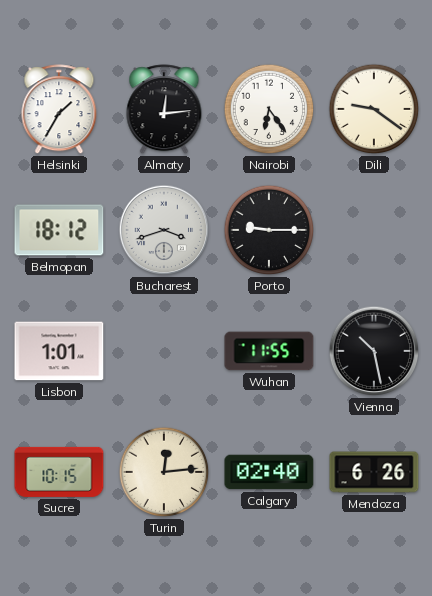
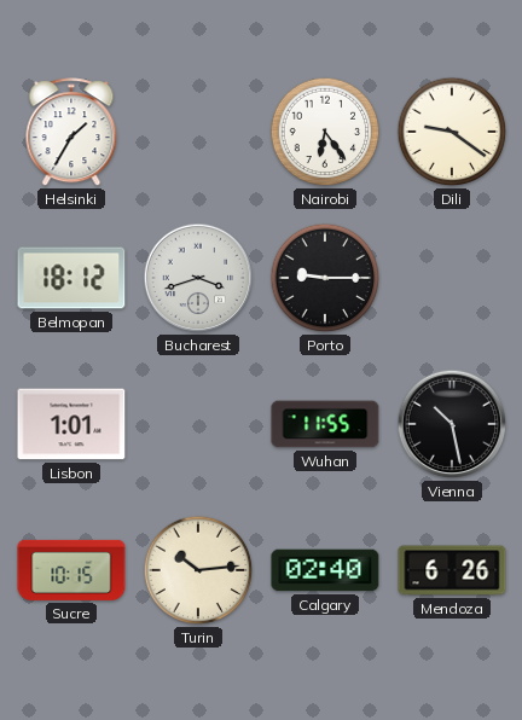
Almaty: 12:14 -> none
Turin: 12:14 -> 10:14
